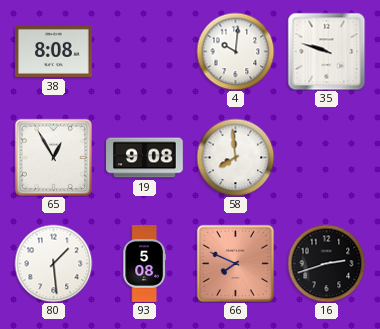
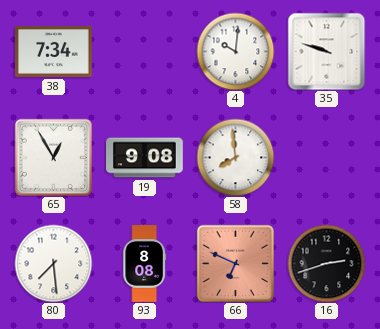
38: 8:08 -> 7:34
80: 1:29 -> 7:29
93: 5:08 -> 8:08
66: 7:49 -> 6:49
